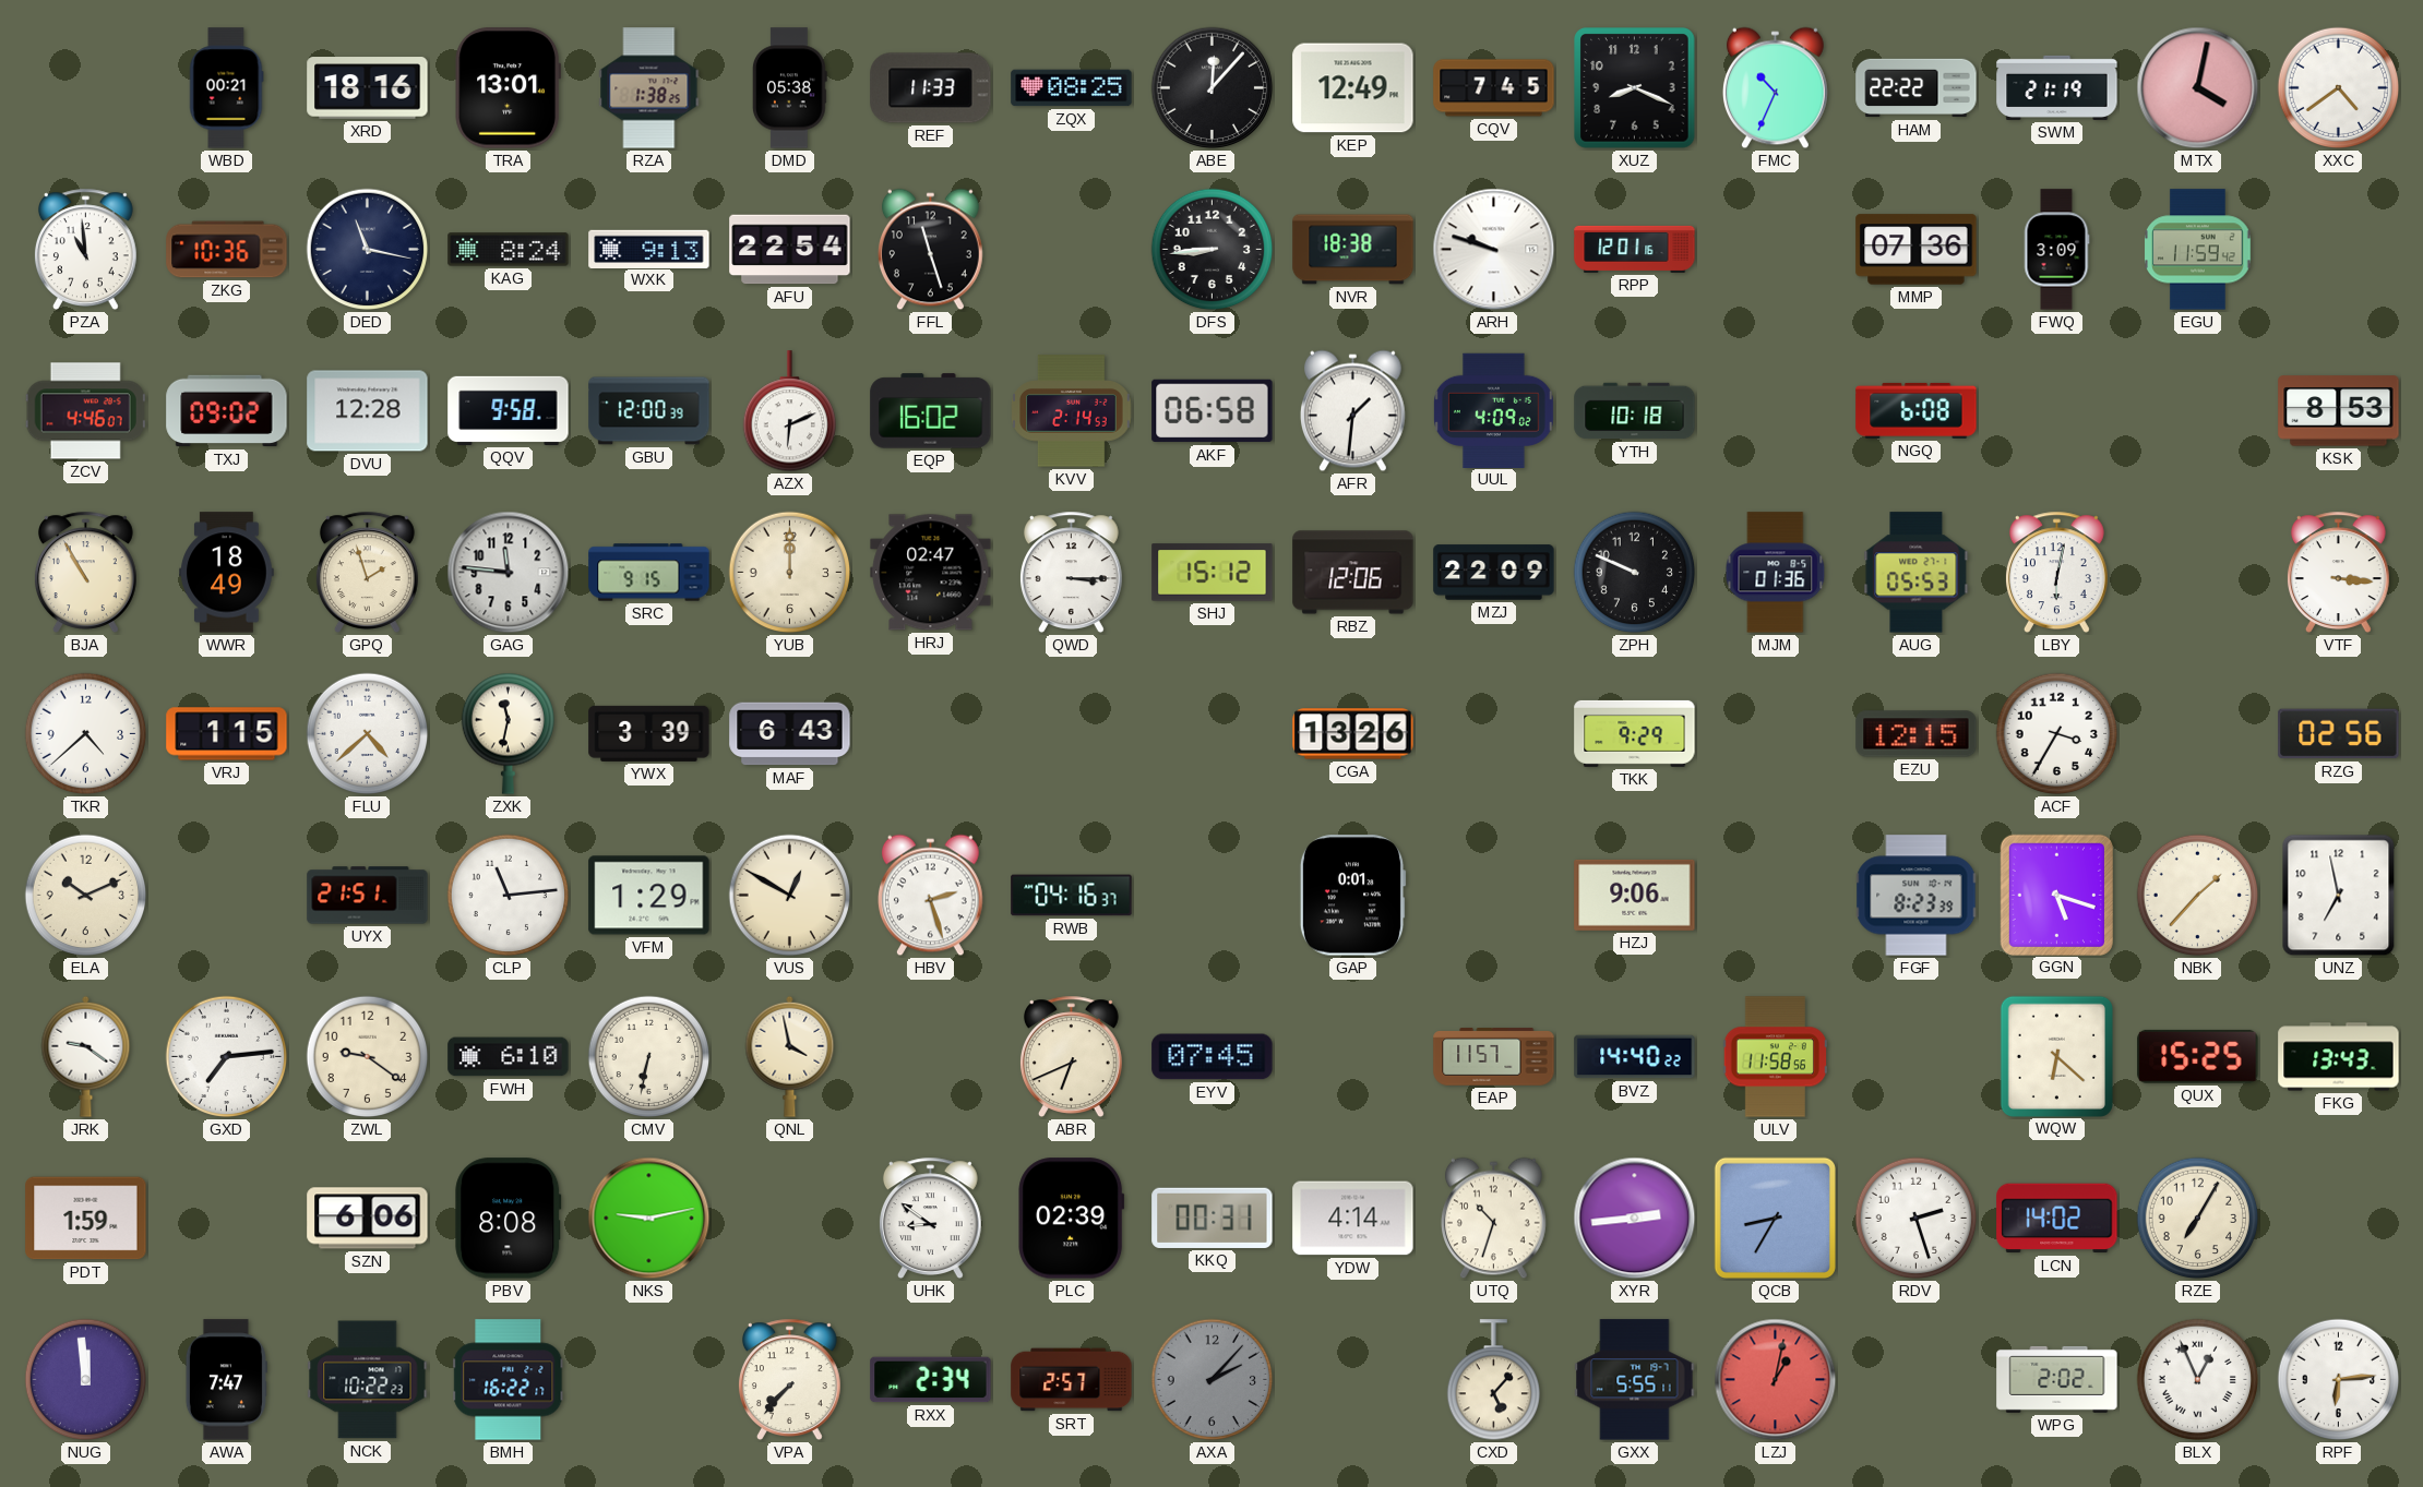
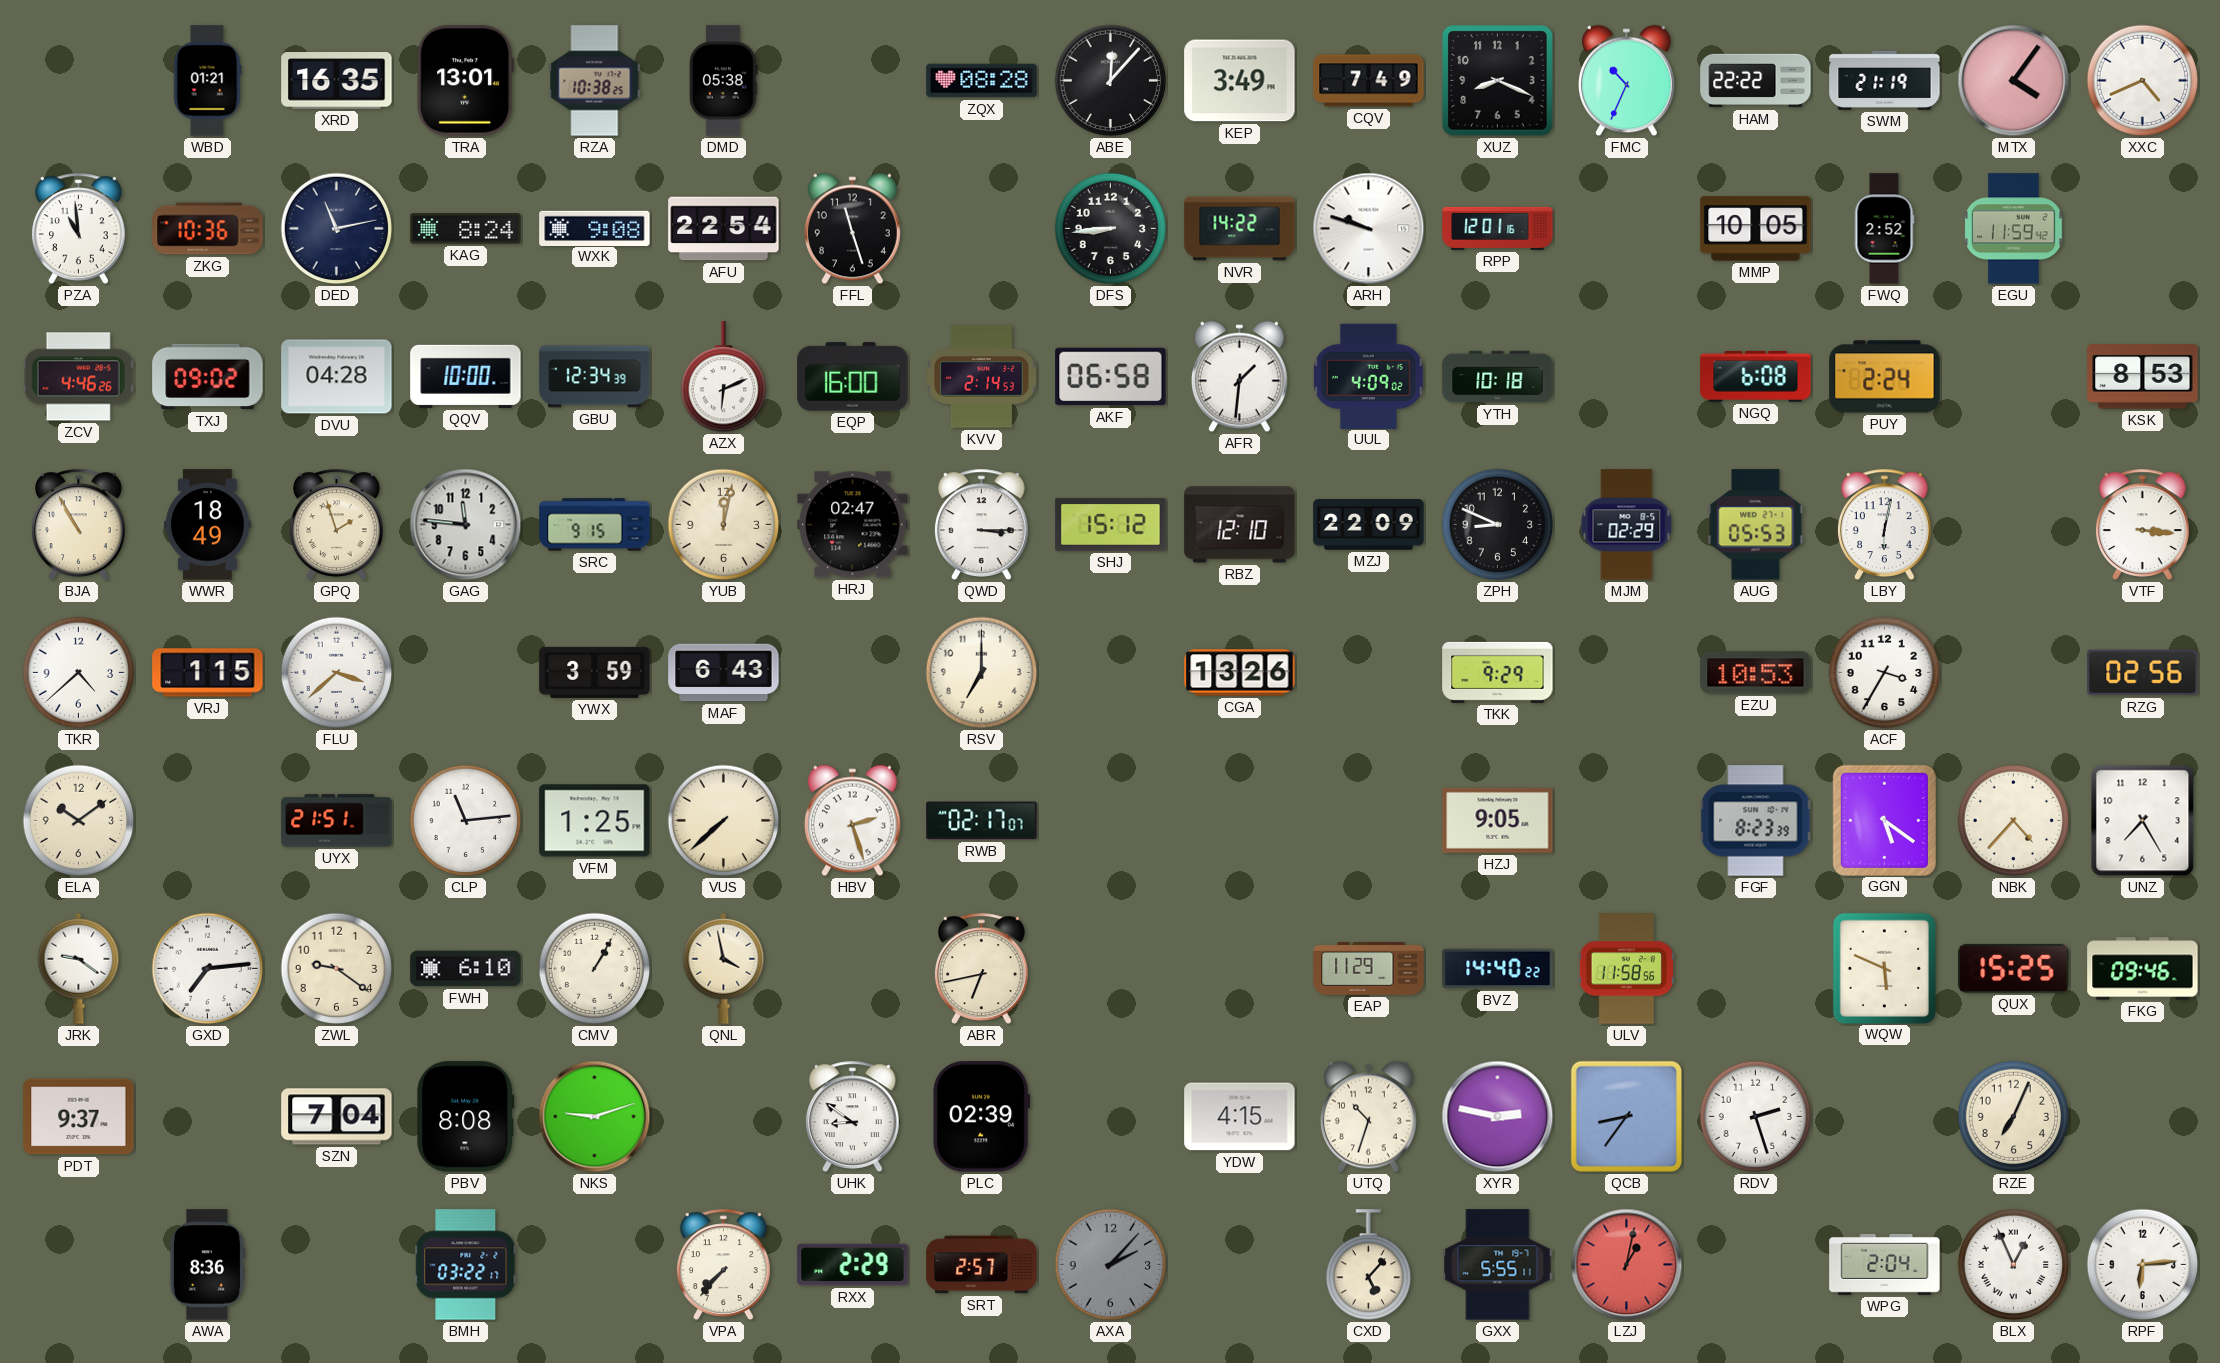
WBD: 00:21 -> 01:21
XRD: 18:16 -> 16:35
RZA: 1:38 -> 10:38
REF: 11:33 -> none
ZQX: 08:25 -> 08:28
KEP: 12:49 -> 3:49
CQV: 7:45 -> 7:49
MTX: 4:02 -> 4:06
XXC: 4:39 -> 4:41
DED: 11:17 -> 11:13
WXK: 9:13 -> 9:08
NVR: 18:38 -> 14:22
MMP: 07:36 -> 10:05
FWQ: 3:09 -> 2:52
ZCV: 4:46:07 -> 4:46:26
DVU: 12:28 -> 04:28
QQV: 9:58 -> 10:00
GBU: 12:00 -> 12:34
EQP: 16:02 -> 16:00
PUY: none -> 2:24
YUB: 12:00 -> 12:02
RBZ: 12:06 -> 12:10
ZPH: 9:49 -> 8:49
MJM: 01:36 -> 02:29
FLU: 4:38 -> 3:38
ZXK: 11:32 -> none
YWX: 3:39 -> 3:59
RSV: none -> 7:00
EZU: 12:15 -> 10:53
ELA: 10:11 -> 10:09
VFM: 1:29 -> 1:25
VUS: 12:50 -> 7:38
RWB: 04:16 -> 02:17
GAP: 0:01 -> none
HZJ: 9:06 -> 9:05
GGN: 5:18 -> 5:21
NBK: 1:37 -> 4:37
UNZ: 6:58 -> 7:25
CMV: 6:32 -> 1:05
ABR: 6:41 -> 6:43
EYV: 07:45 -> none
EAP: 11:57 -> 11:29
WQW: 6:22 -> 5:49
FKG: 13:43 -> 09:46
PDT: 1:59 -> 9:37
SZN: 6:06 -> 7:04
NKS: 9:13 -> 9:12
KKQ: 00:31 -> none
YDW: 4:14 -> 4:15
XYR: 2:44 -> 2:47
QCB: 8:35 -> 8:36
LCN: 14:02 -> none
RZE: 7:05 -> 7:04
NUG: 11:59 -> none
AWA: 7:47 -> 8:36
NCK: 10:22 -> none
BMH: 16:22 -> 03:22
RXX: 2:34 -> 2:29
WPG: 2:02 -> 2:04
